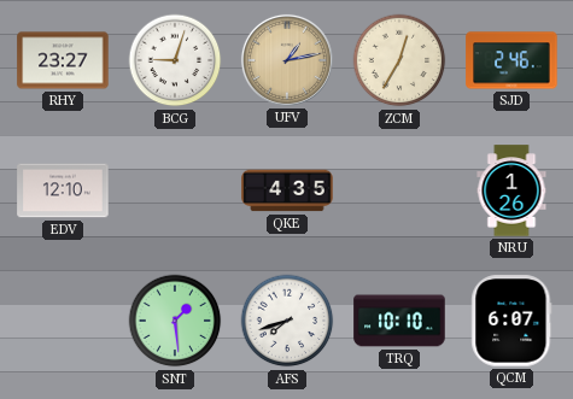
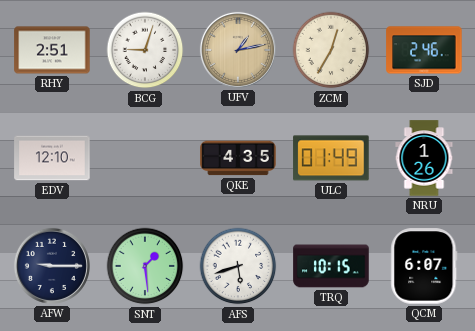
RHY: 23:27 -> 2:51
ULC: none -> 01:49
AFW: none -> 9:15
AFS: 7:42 -> 5:42
TRQ: 10:10 -> 10:15
